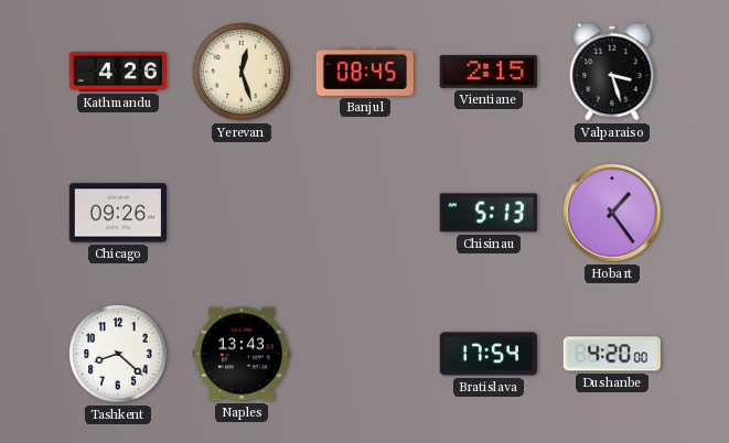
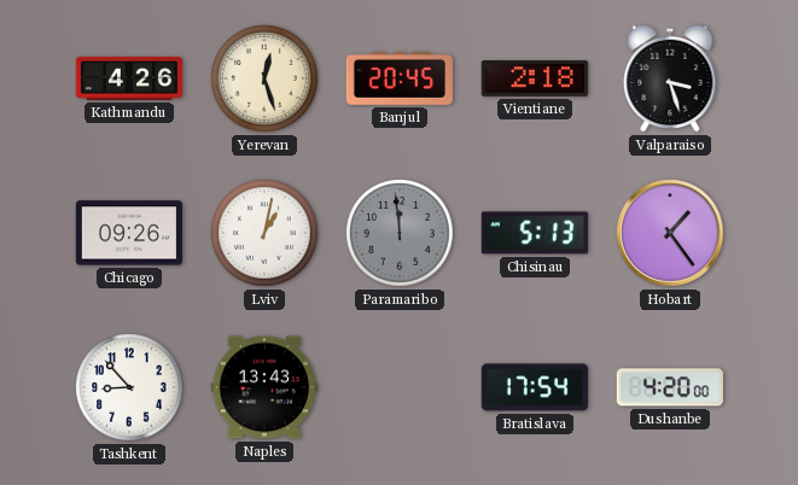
Banjul: 08:45 -> 20:45
Vientiane: 2:15 -> 2:18
Lviv: none -> 1:02
Paramaribo: none -> 11:59
Tashkent: 8:22 -> 8:53
